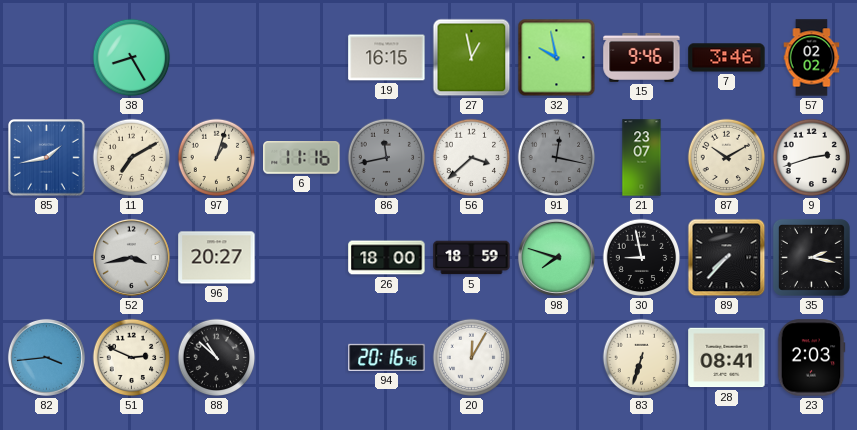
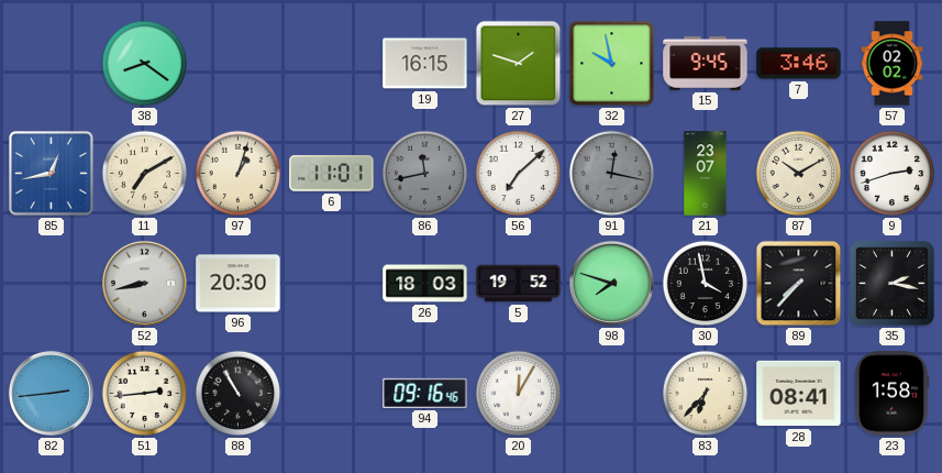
38: 8:25 -> 8:21
27: 12:58 -> 1:48
15: 9:46 -> 9:45
85: 1:43 -> 12:43
6: 11:16 -> 11:01
56: 3:38 -> 7:08
52: 3:43 -> 8:43
96: 20:27 -> 20:30
26: 18:00 -> 18:03
5: 18:59 -> 19:52
30: 8:58 -> 3:58
82: 3:44 -> 2:44
51: 2:49 -> 2:44
88: 10:52 -> 10:55
94: 20:16 -> 09:16
83: 6:33 -> 6:37
23: 2:03 -> 1:58
